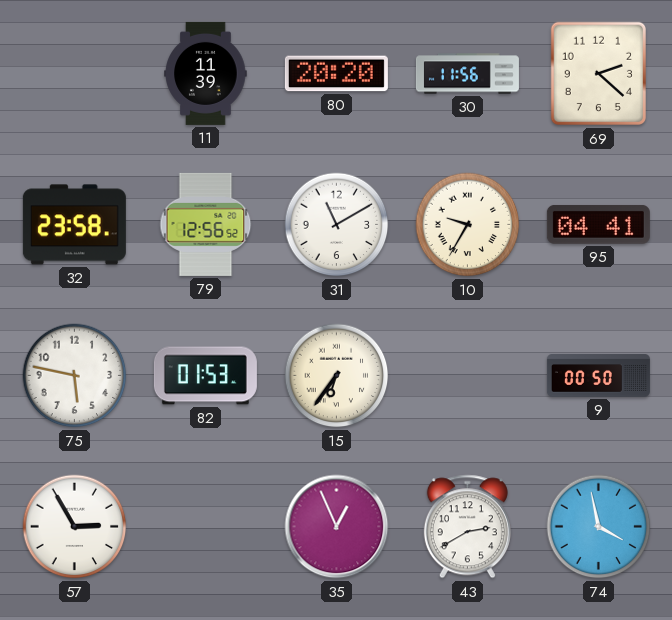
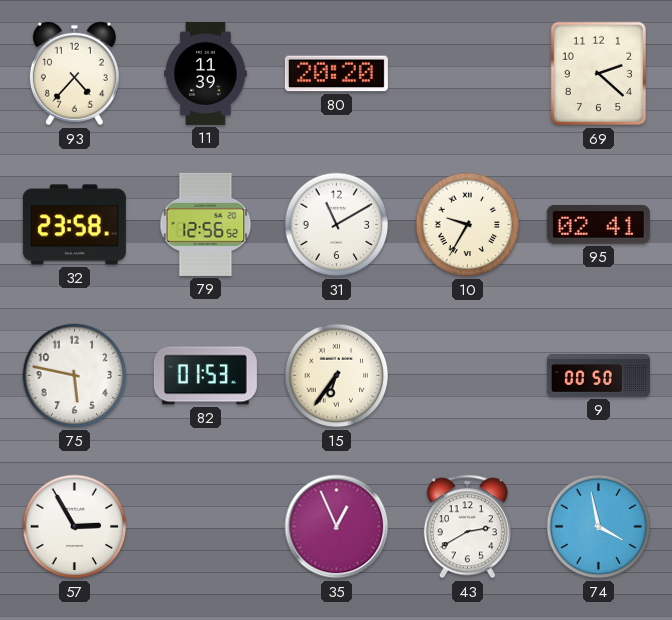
93: none -> 4:37
30: 11:56 -> none
95: 04:41 -> 02:41
